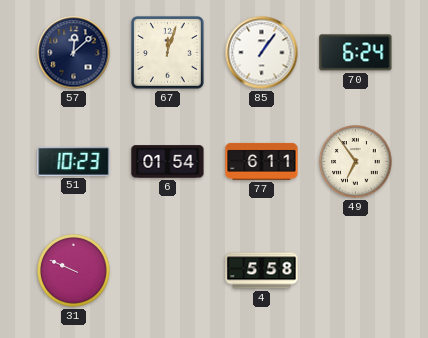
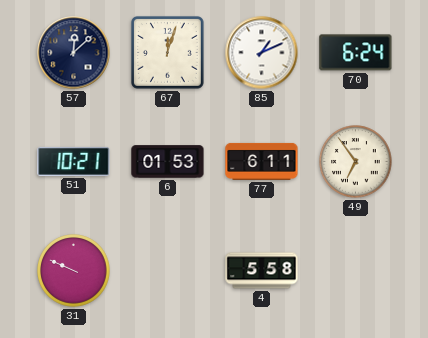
85: 1:06 -> 1:11
51: 10:23 -> 10:21
6: 01:54 -> 01:53
